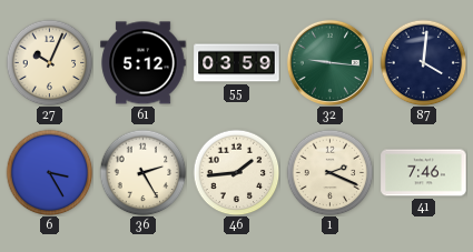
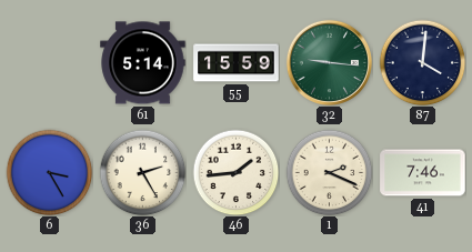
27: 10:04 -> none
61: 5:12 -> 5:14
55: 03:59 -> 15:59
